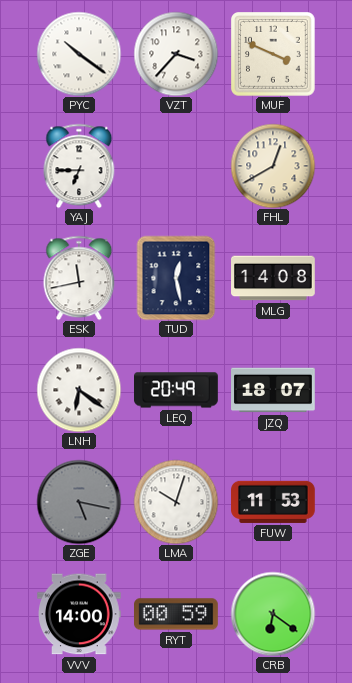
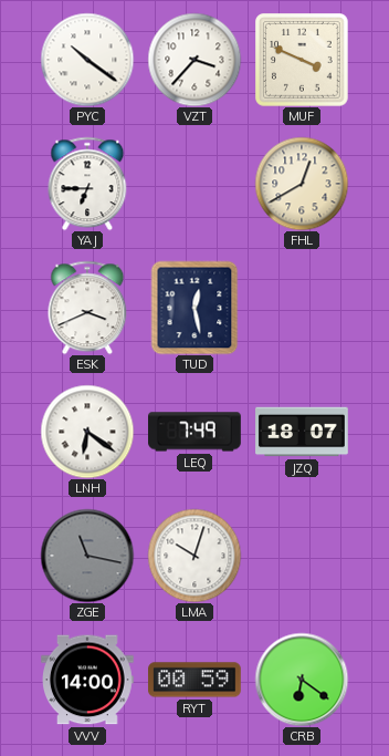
ESK: 11:43 -> 3:41
MLG: 14:08 -> none
LEQ: 20:49 -> 7:49
ZGE: 5:17 -> 11:17
FUW: 11:53 -> none
